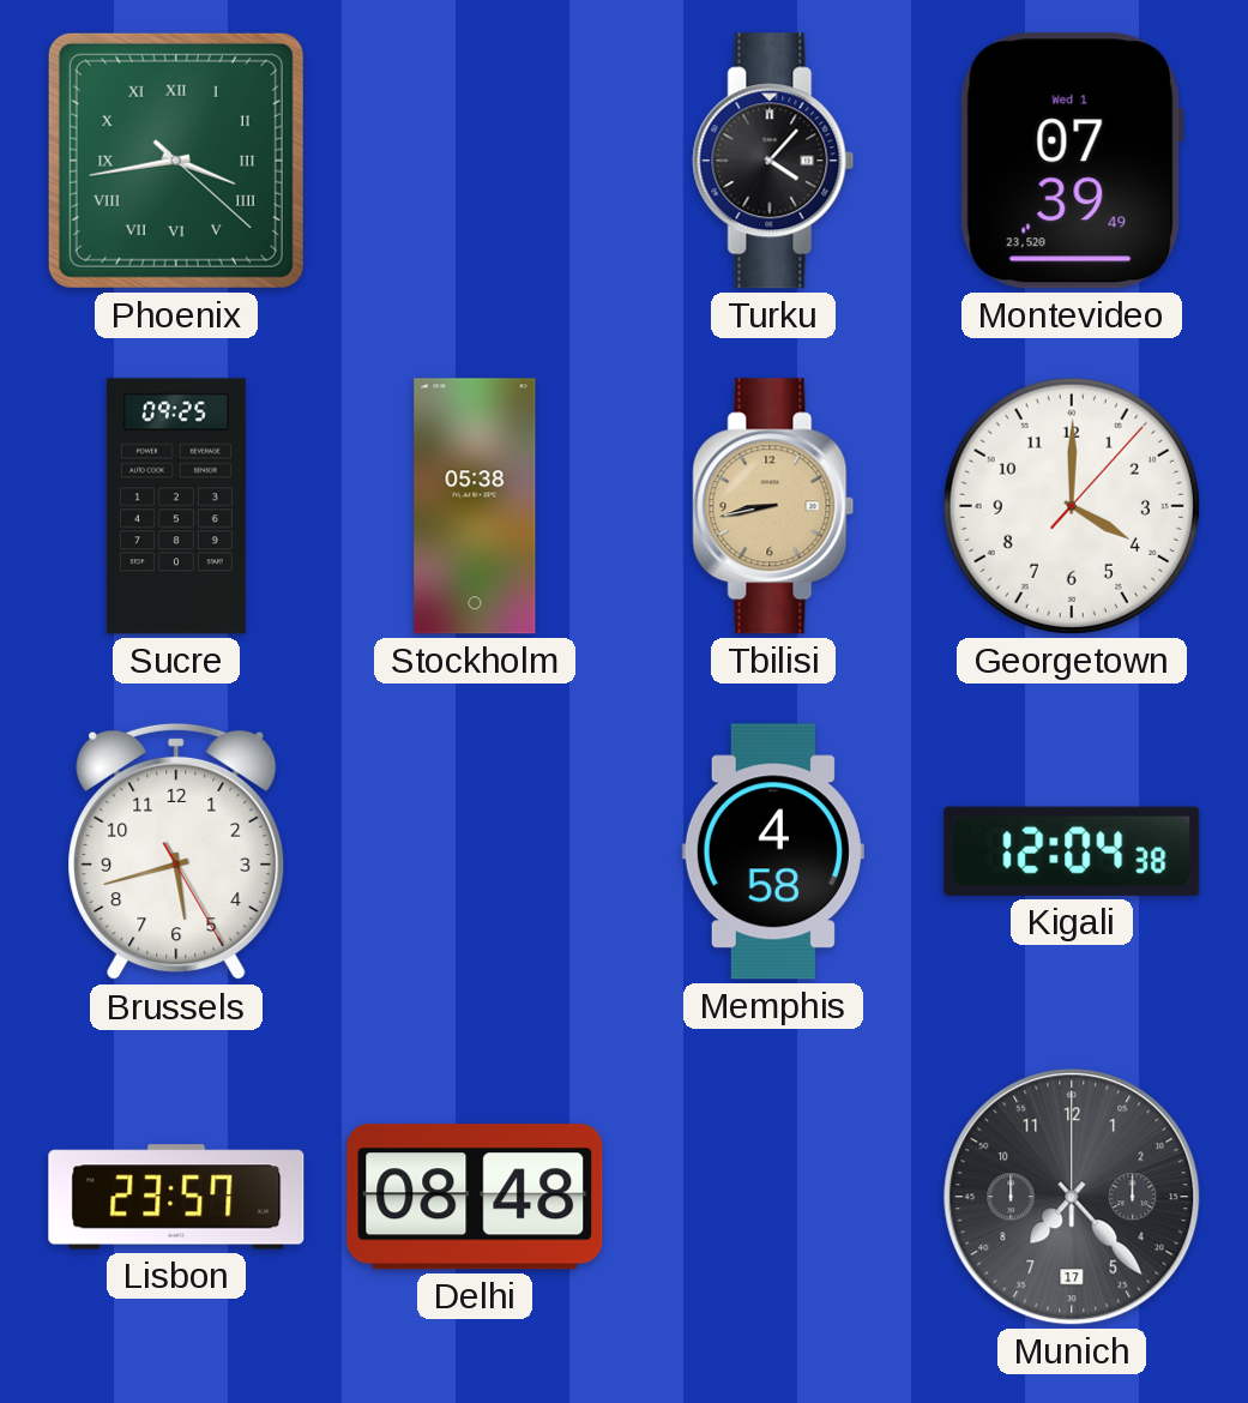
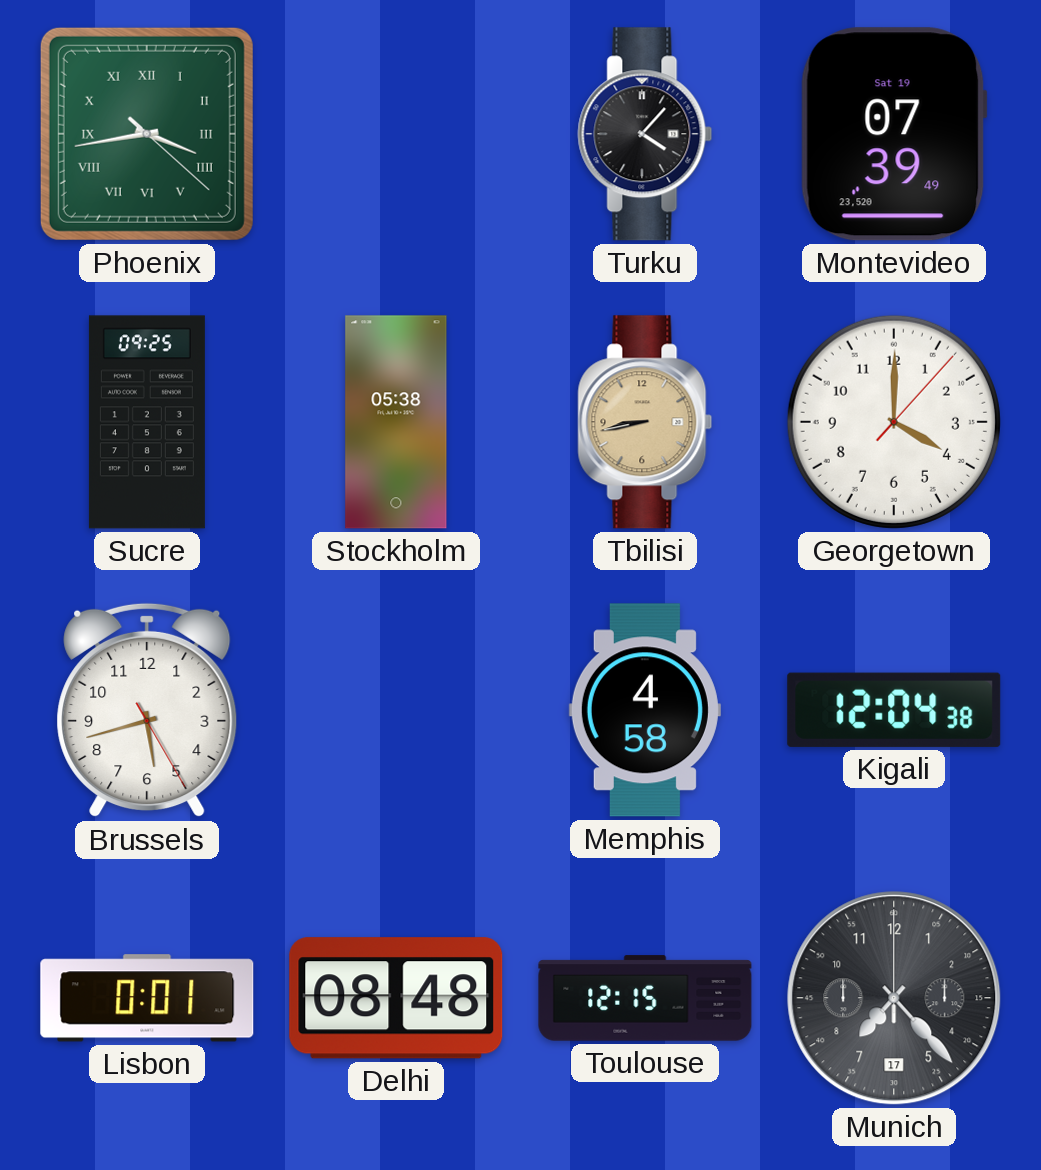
Montevideo date: Wed 1 -> Sat 19
Lisbon: 23:57 -> 0:01
Toulouse: none -> 12:15
